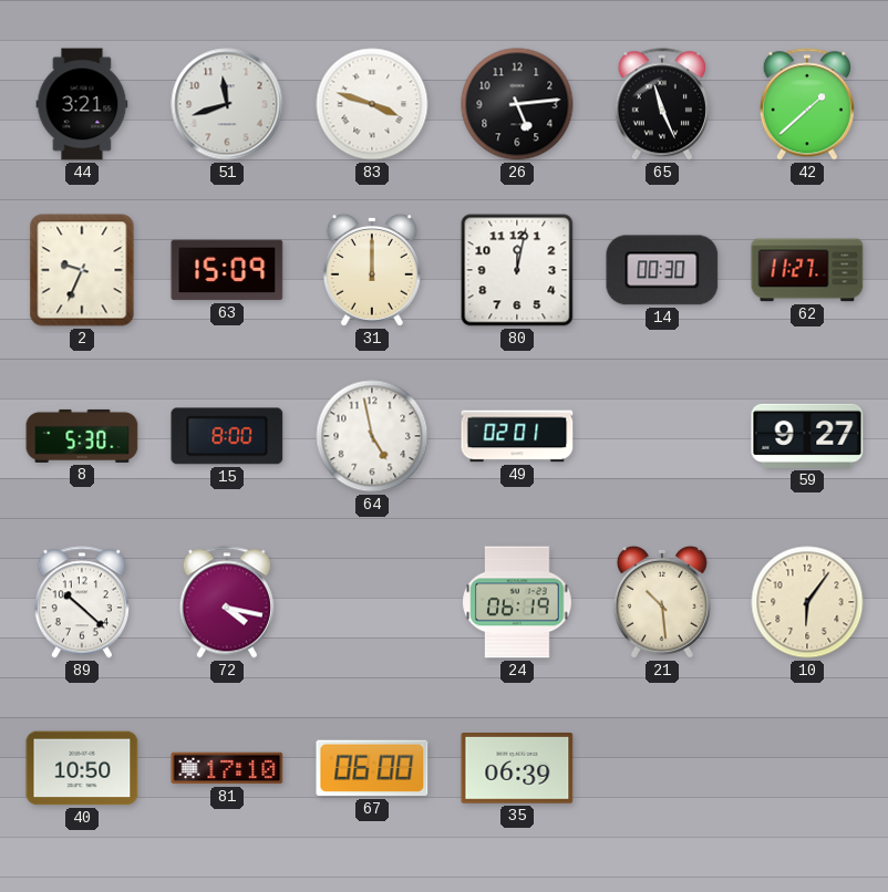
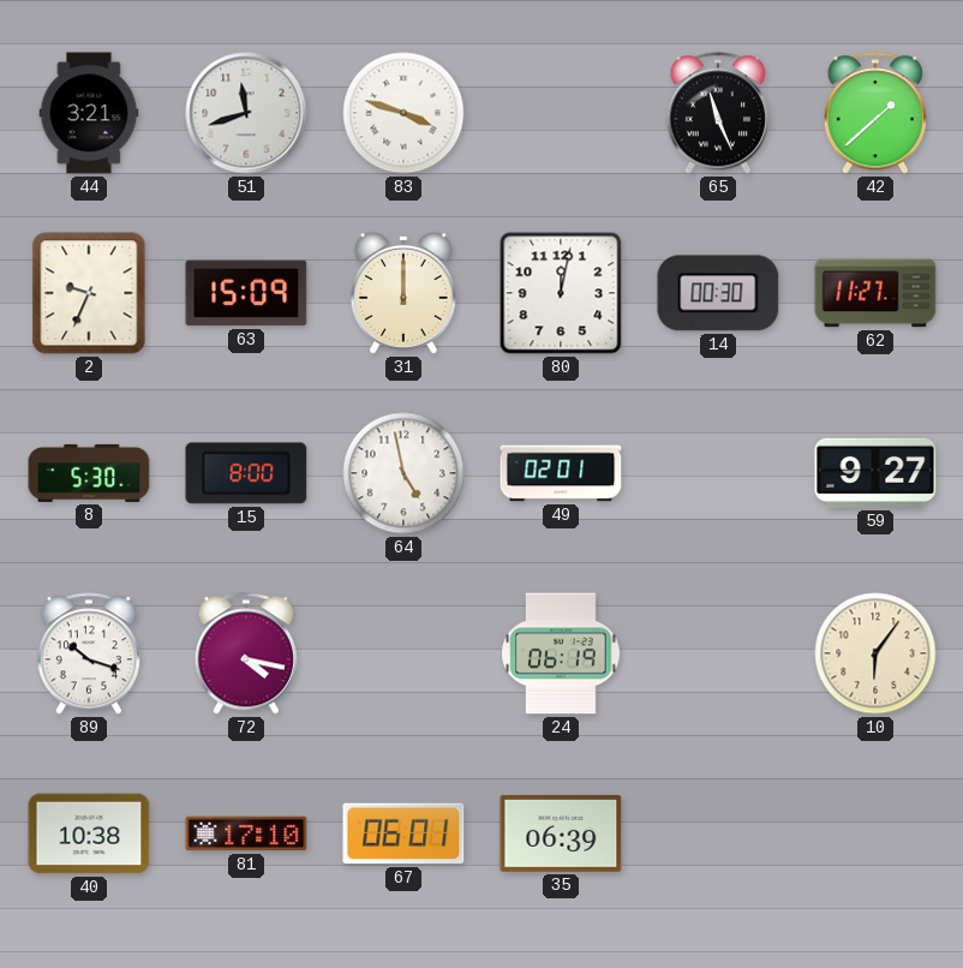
26: 5:14 -> none
89: 10:22 -> 10:18
21: 10:29 -> none
40: 10:50 -> 10:38
67: 06:00 -> 06:01
